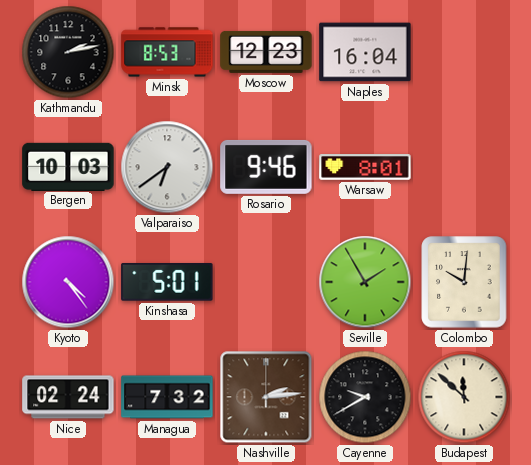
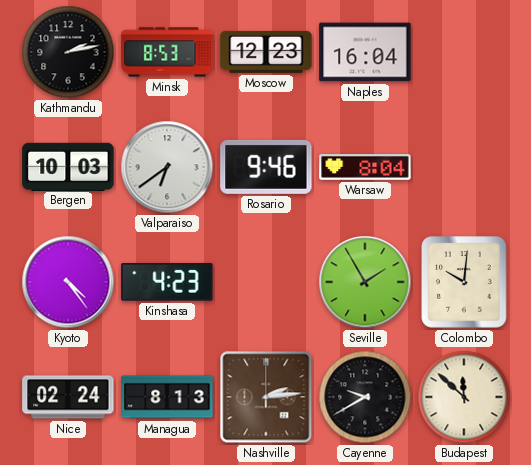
Warsaw: 8:01 -> 8:04
Kinshasa: 5:01 -> 4:23
Managua: 7:32 -> 8:13
